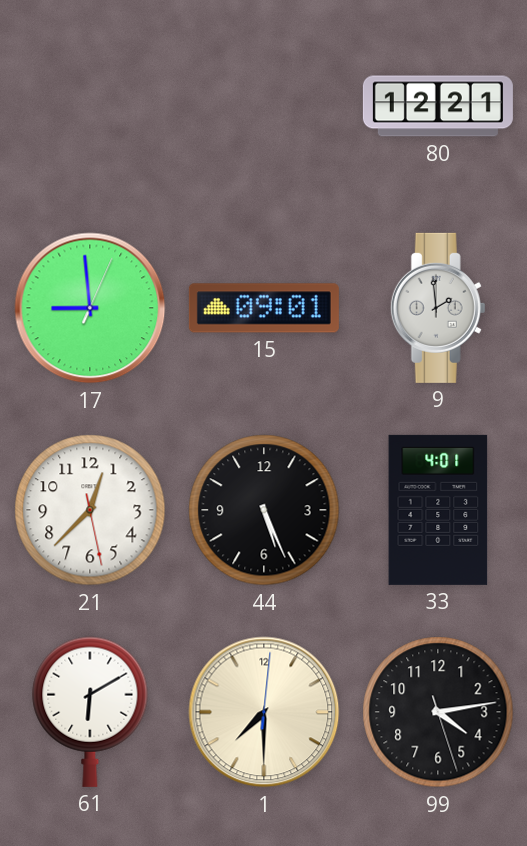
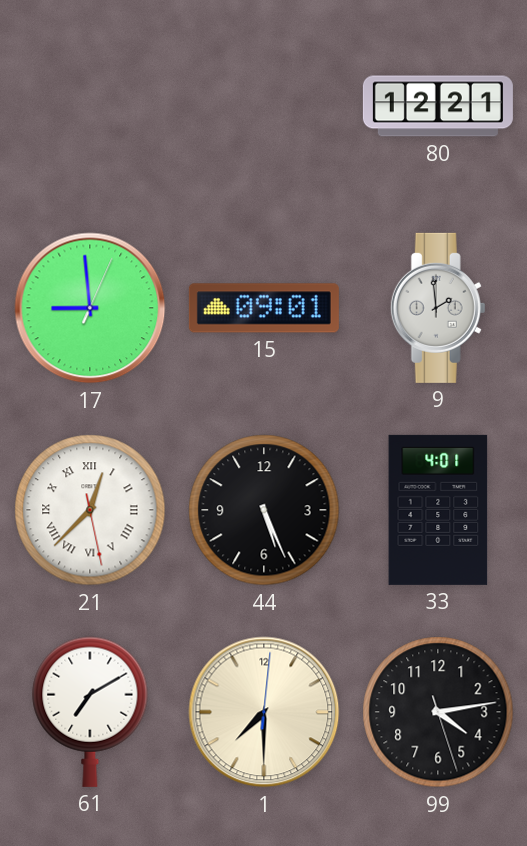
21 numerals: Arabic -> Roman
61: 6:10 -> 7:10
